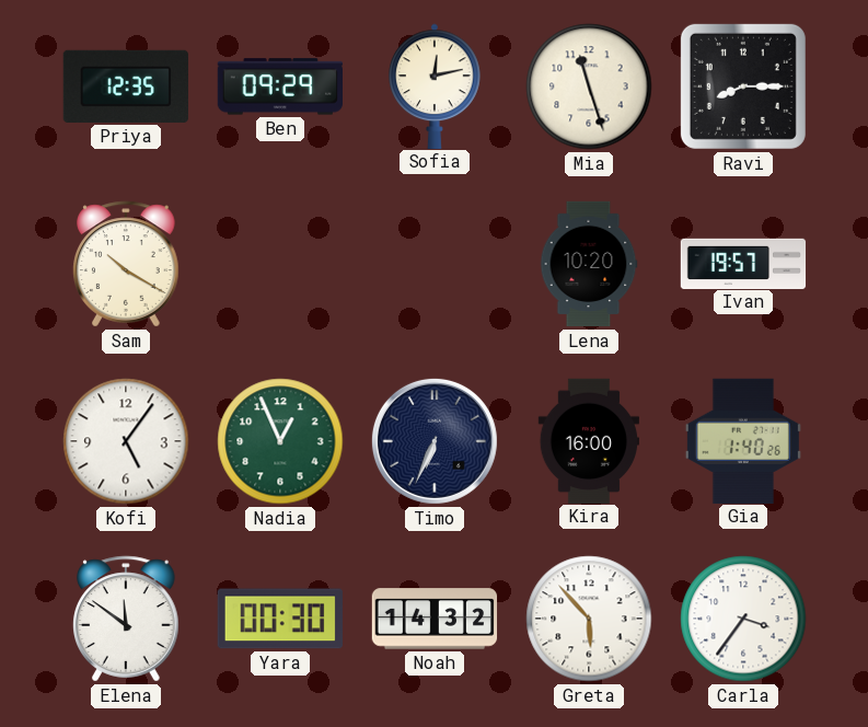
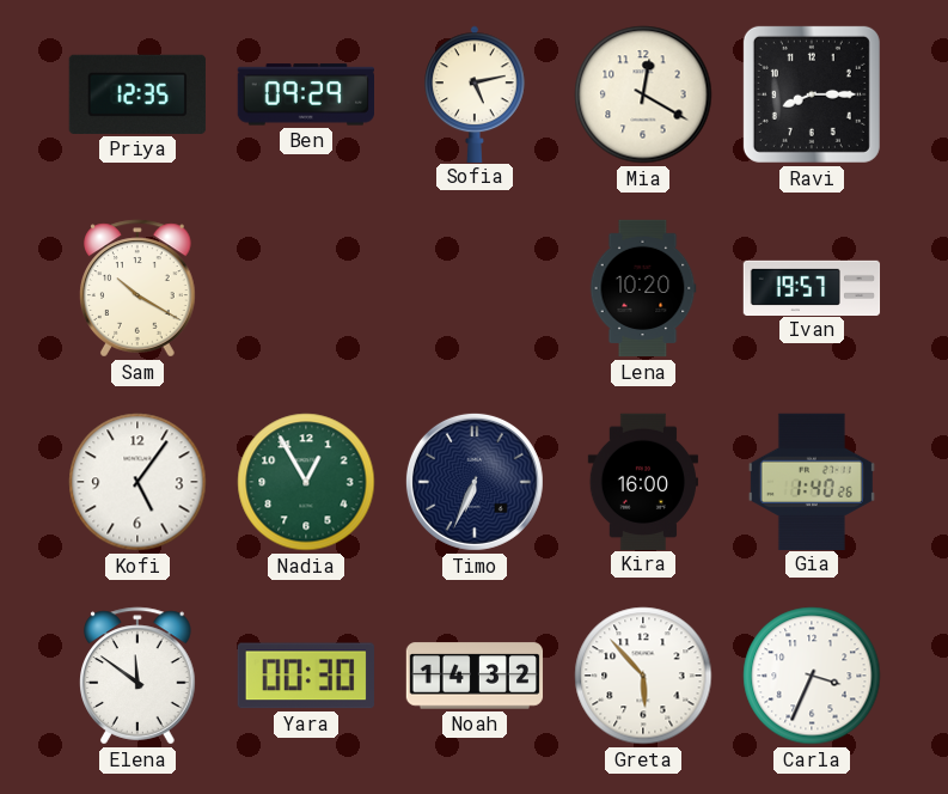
Sofia: 12:13 -> 5:13
Mia: 11:27 -> 12:20
Nadia: 12:56 -> 12:55
Carla: 3:36 -> 3:34
